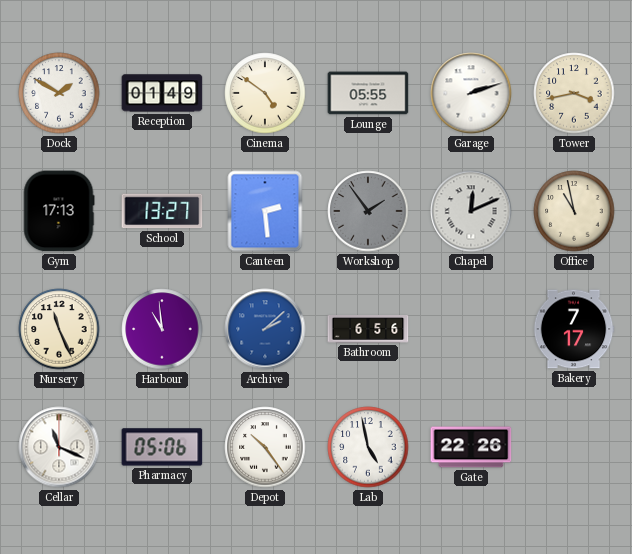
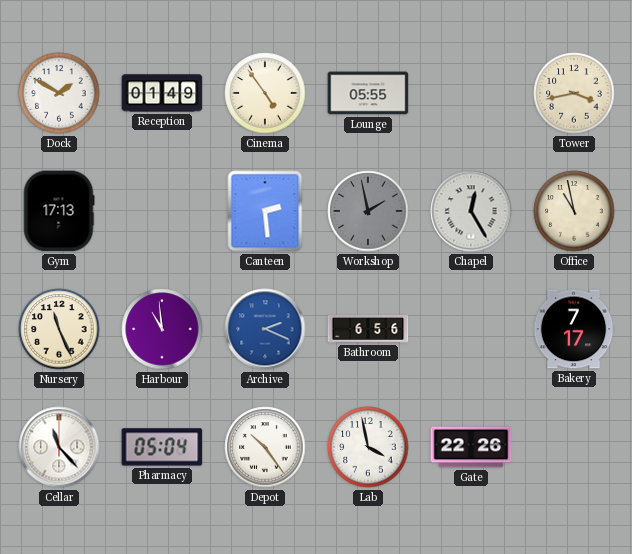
Cinema: 4:51 -> 4:54
Garage: 2:12 -> none
School: 13:27 -> none
Workshop: 1:54 -> 1:58
Chapel: 12:11 -> 12:25
Archive: 2:08 -> 2:19
Cellar: 11:19 -> 11:23
Pharmacy: 05:06 -> 05:04
Lab: 4:58 -> 3:58
